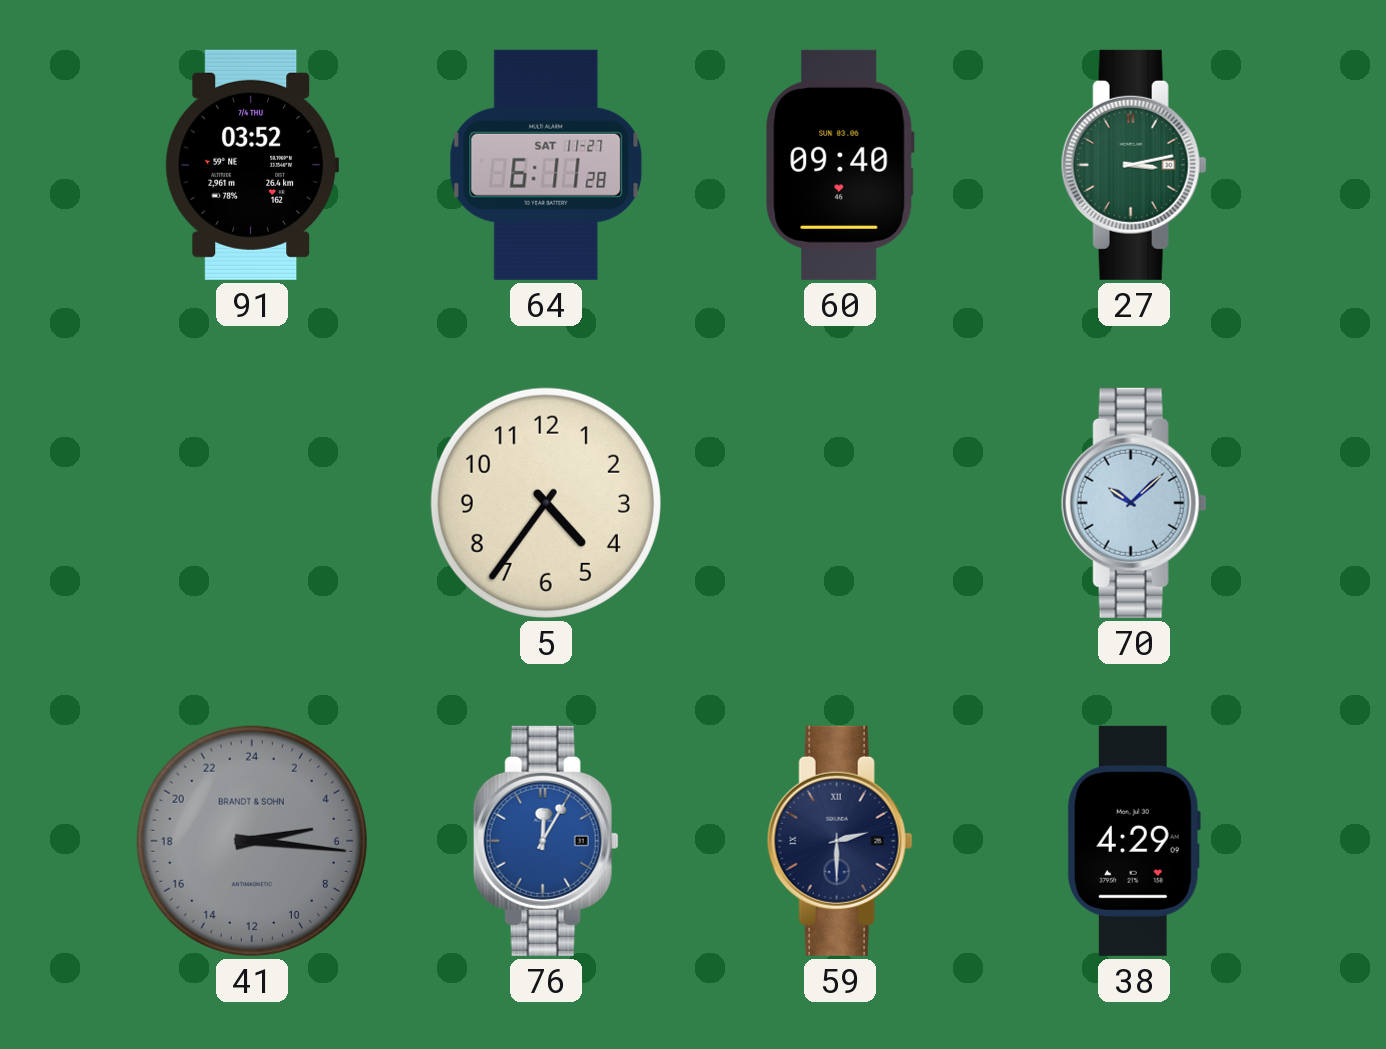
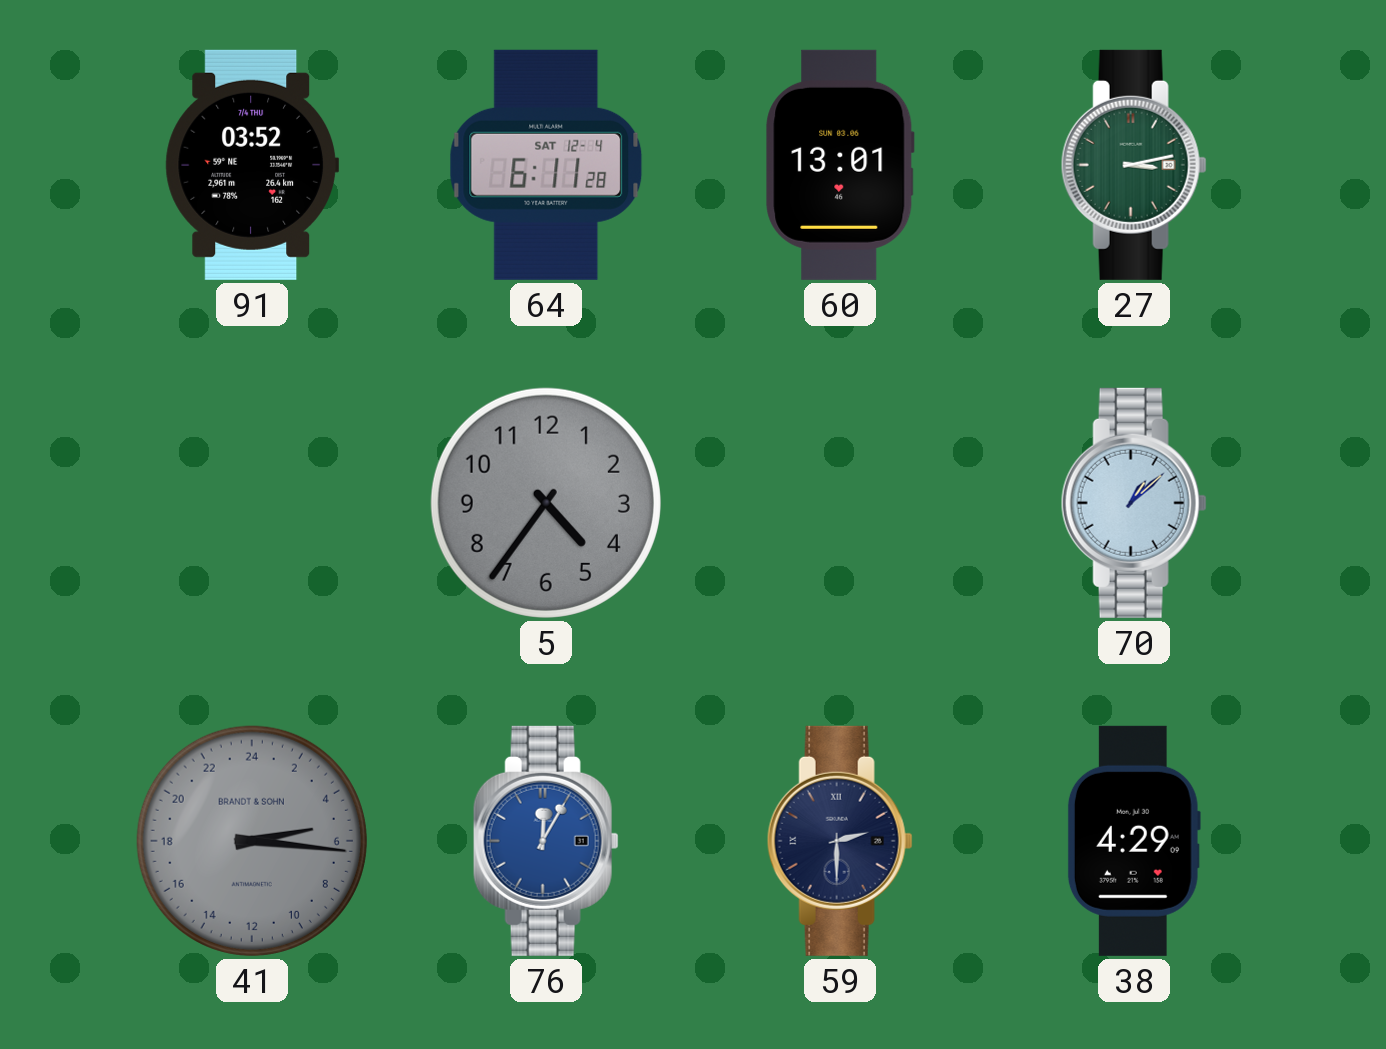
64 date: SAT 11-27 -> SAT 12-4
60: 09:40 -> 13:01
5 dial: cream -> grey
70: 10:08 -> 1:08
